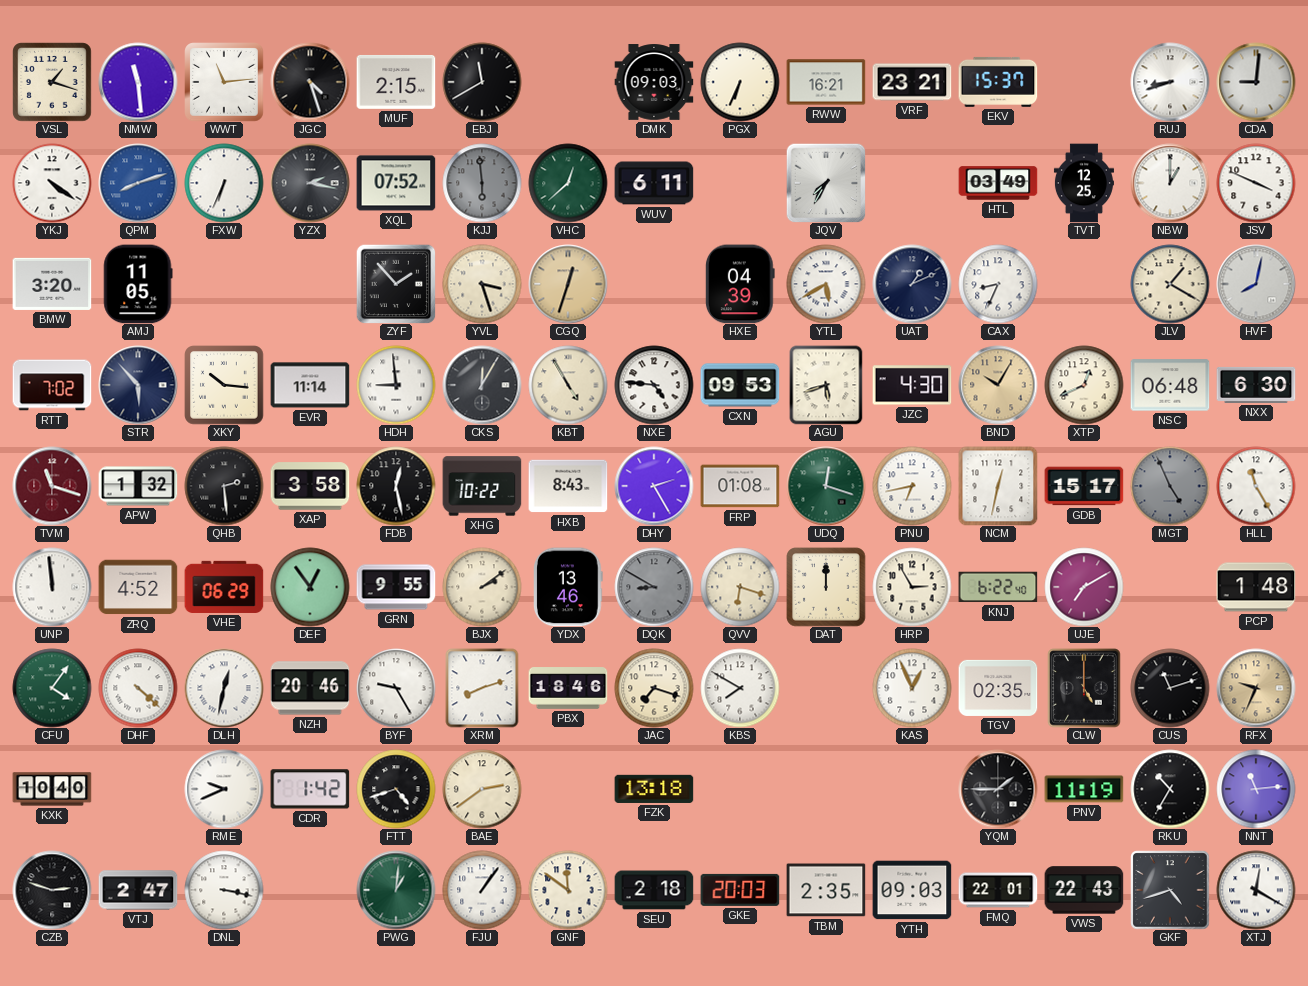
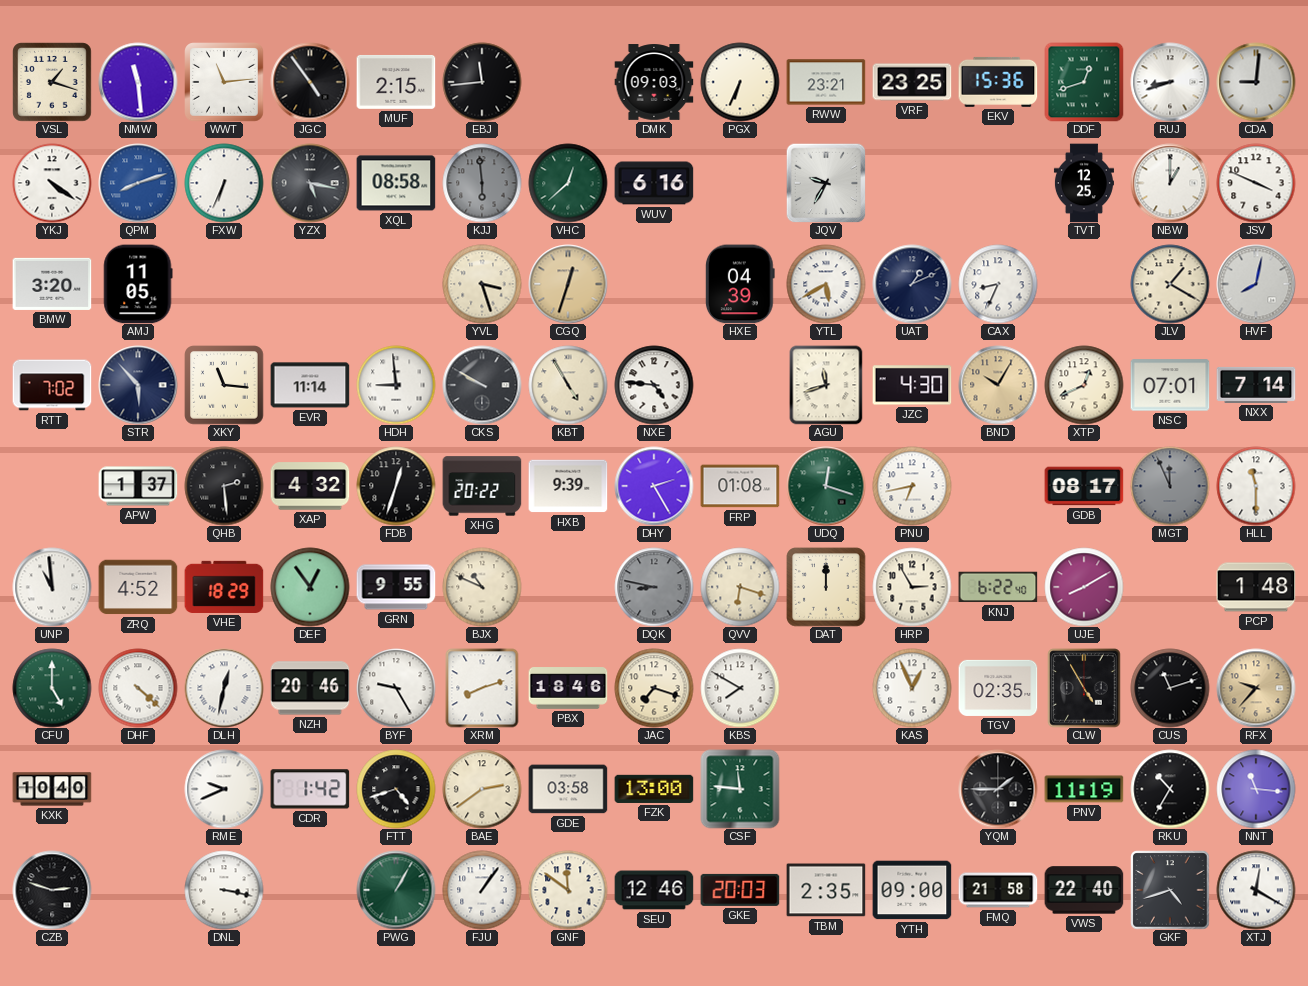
JGC: 4:27 -> 4:54
EBJ: 11:40 -> 11:44
RWW: 16:21 -> 23:21
VRF: 23:21 -> 23:25
EKV: 15:37 -> 15:36
DDF: none -> 12:42
YZX: 2:17 -> 5:17
XQL: 07:52 -> 08:58
WUV: 6:11 -> 6:16
JQV: 7:35 -> 9:35
HTL: 03:49 -> none
ZYF: 1:53 -> none
XKY: 10:16 -> 11:16
CKS: 12:05 -> 9:50
CXN: 09:53 -> none
AGU: 5:42 -> 11:42
NSC: 06:48 -> 07:01
NXX: 6:30 -> 7:14
TVM: 11:18 -> none
APW: 1:32 -> 1:37
XAP: 3:58 -> 4:32
FDB: 12:28 -> 12:33
XHG: 10:22 -> 20:22
HXB: 8:43 -> 9:39
NCM: 12:32 -> none
GDB: 15:17 -> 08:17
MGT: 4:56 -> 11:56
HLL: 11:25 -> 11:30
UNP: 11:59 -> 10:59
VHE: 06:29 -> 18:29
BJX: 2:09 -> 10:49
YDX: 13:46 -> none
DQK: 8:50 -> 8:47
UJE: 7:10 -> 8:10
CFU: 4:06 -> 5:00
CLW: 5:00 -> 4:55
RFX: 9:34 -> 9:37
GDE: none -> 03:58
FZK: 13:18 -> 13:00
CSF: none -> 11:46
NNT: 11:14 -> 11:16
VTJ: 2:47 -> none
PWG: 1:01 -> 1:05
SEU: 2:18 -> 12:46
YTH: 09:03 -> 09:00
FMQ: 22:01 -> 21:58
VWS: 22:43 -> 22:40
